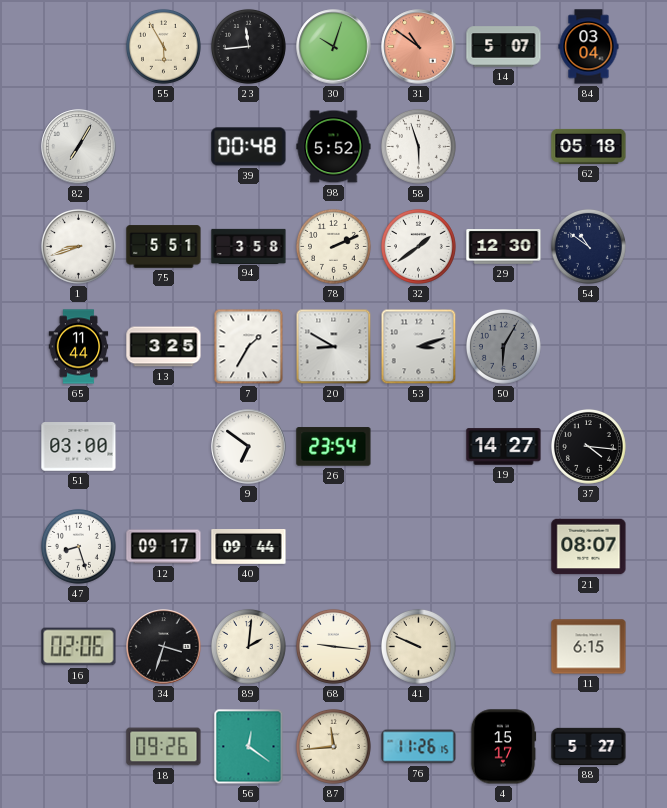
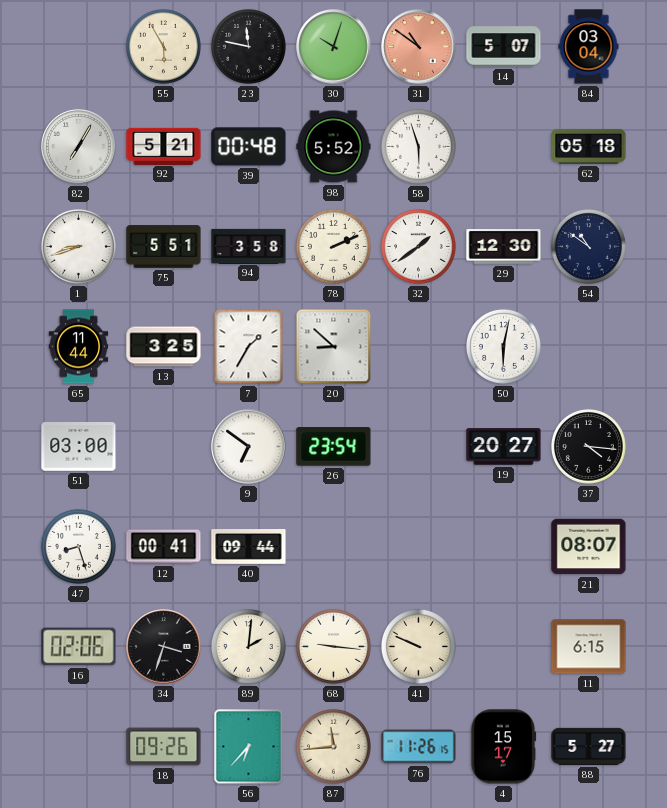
23: 11:44 -> 11:47
92: none -> 5:21
20: 8:50 -> 8:52
53: 3:12 -> none
50: 6:05 -> 6:02
50 dial: grey -> white
19: 14:27 -> 20:27
12: 09:17 -> 00:41
56: 12:21 -> 6:37
